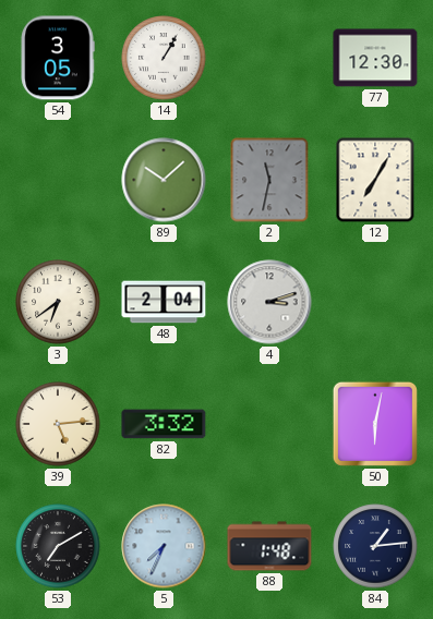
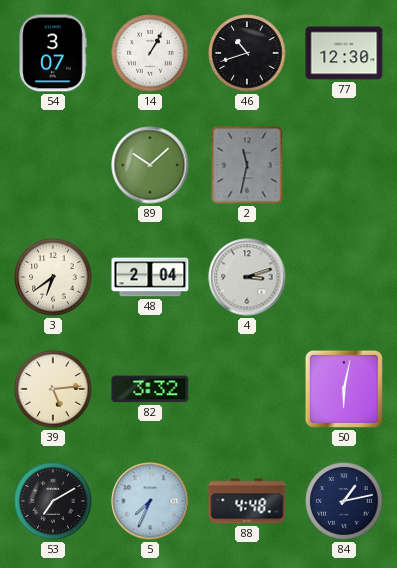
54: 3:05 -> 3:07
46: none -> 10:42
12: 7:05 -> none
88: 1:48 -> 4:48
84: 1:14 -> 1:13
